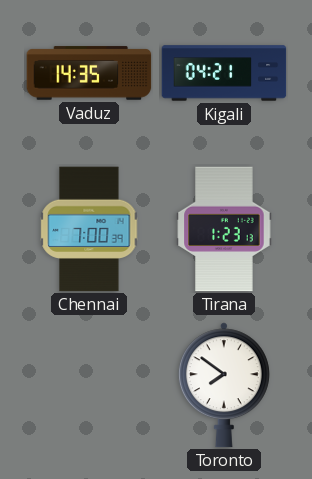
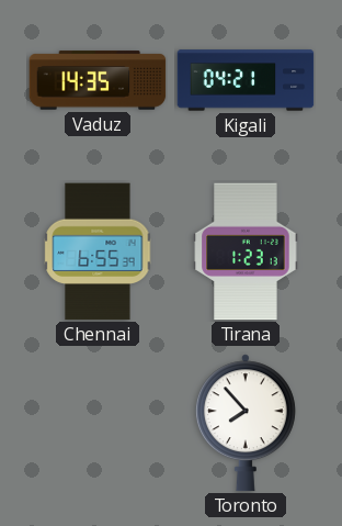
Chennai: 7:00 -> 6:55
Toronto: 7:51 -> 7:53
